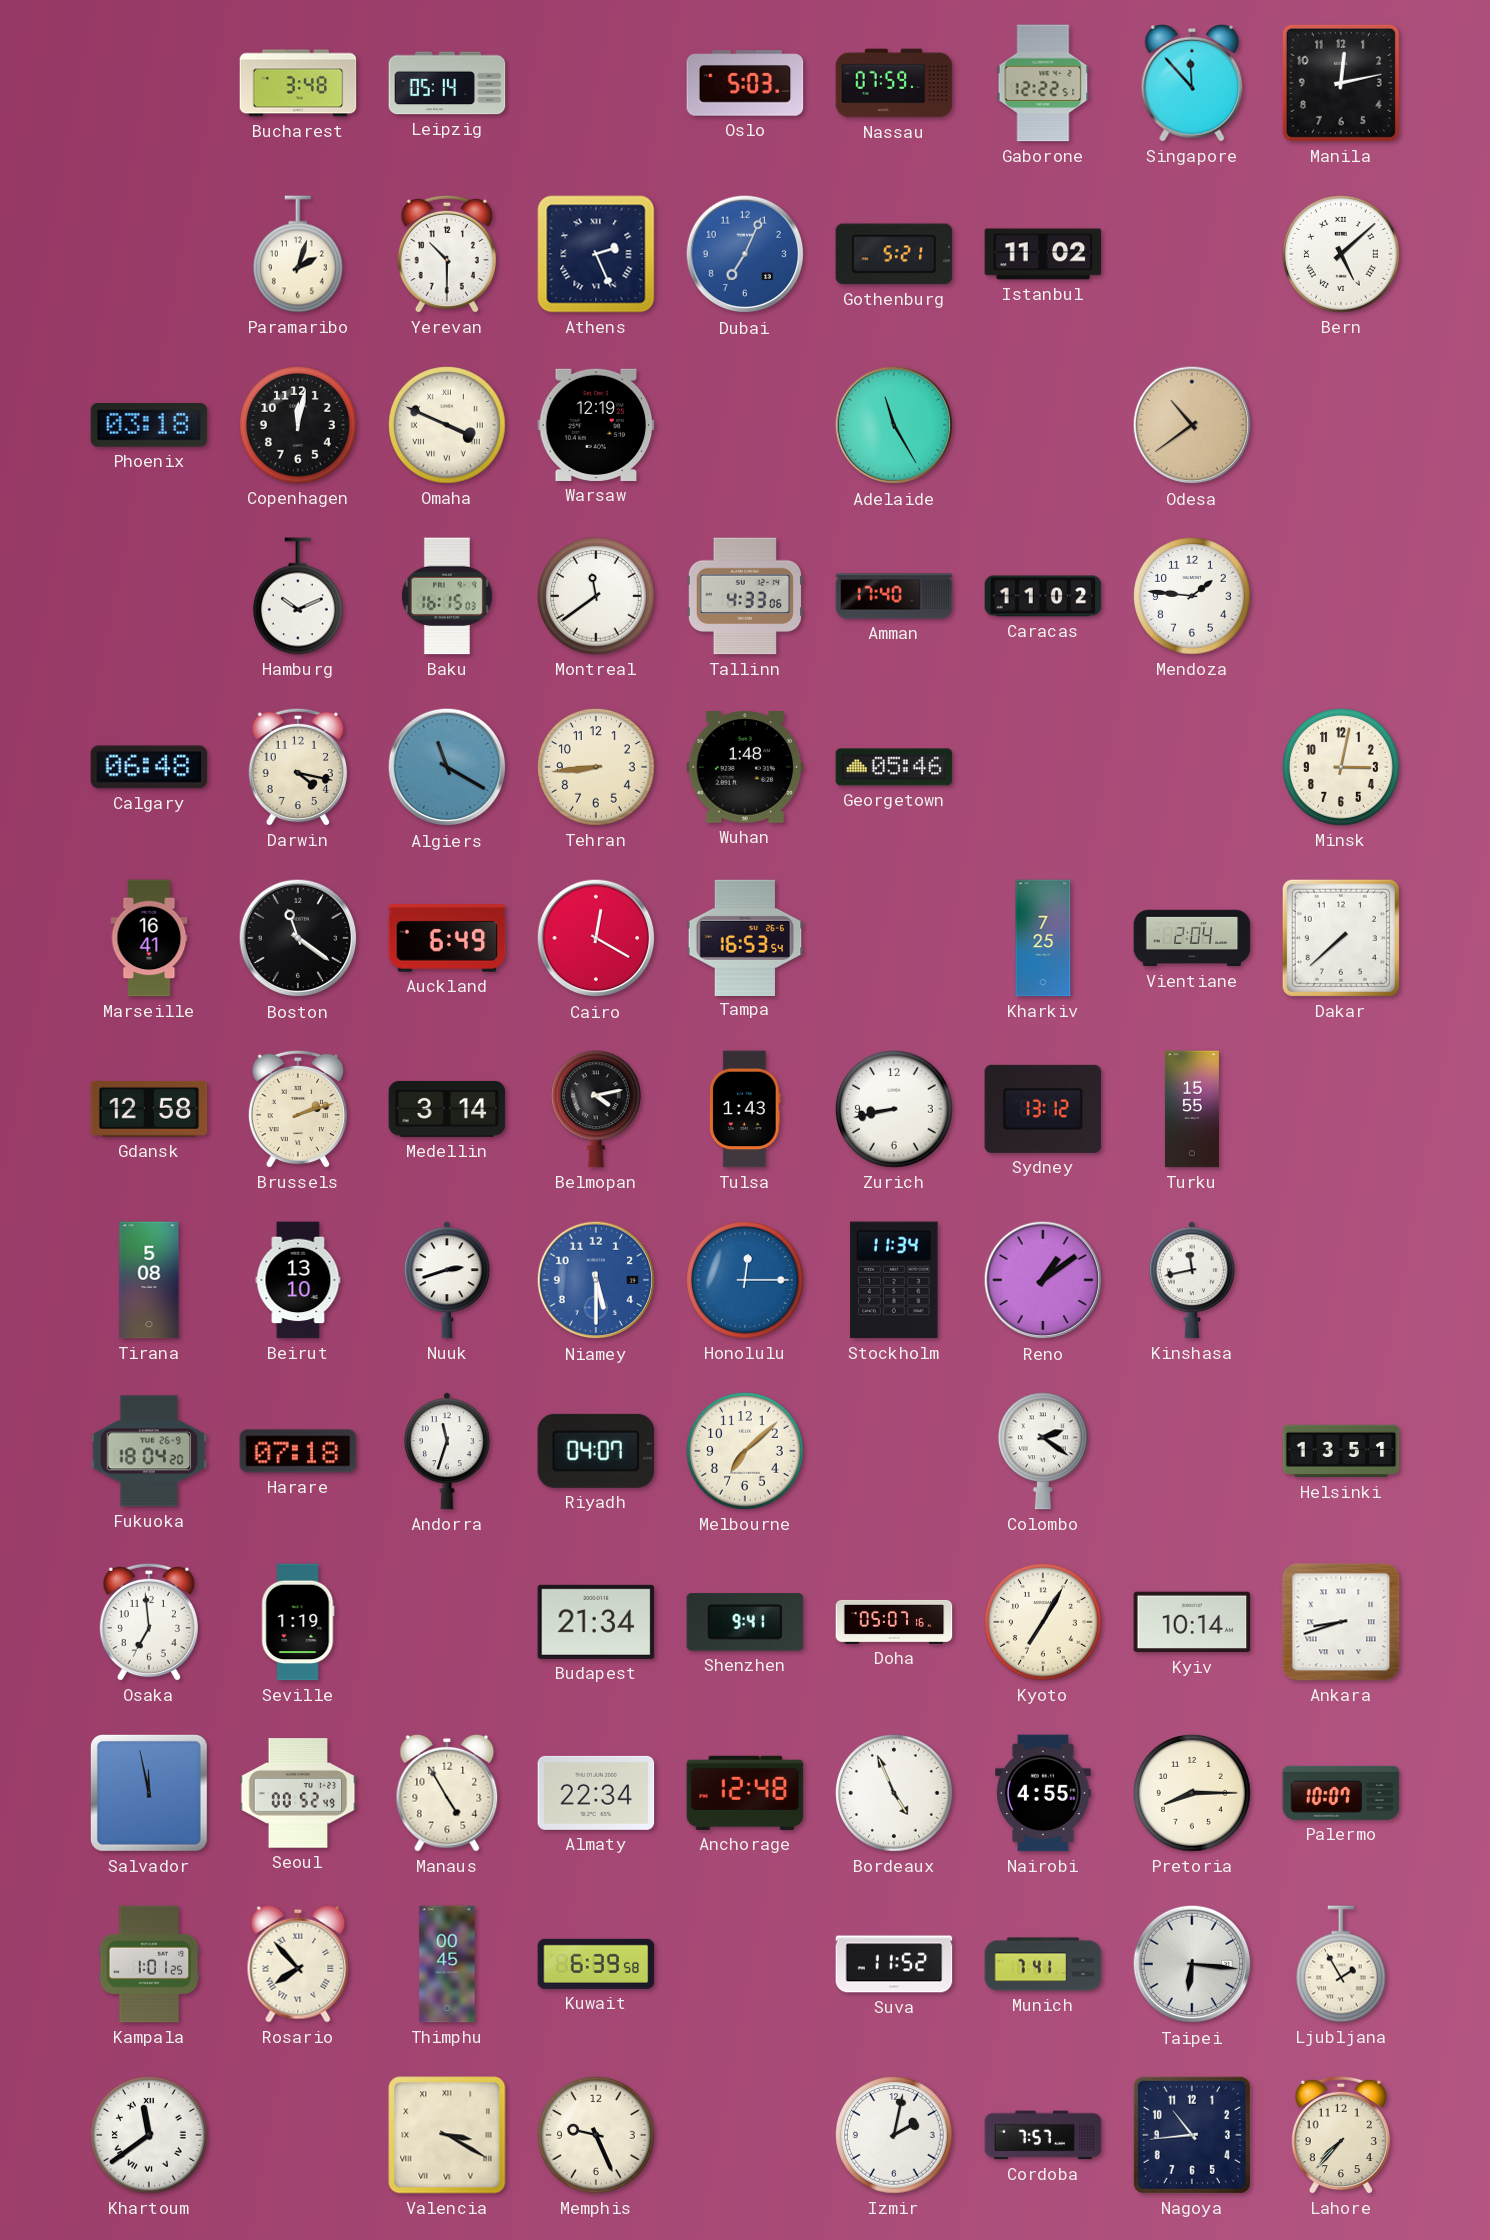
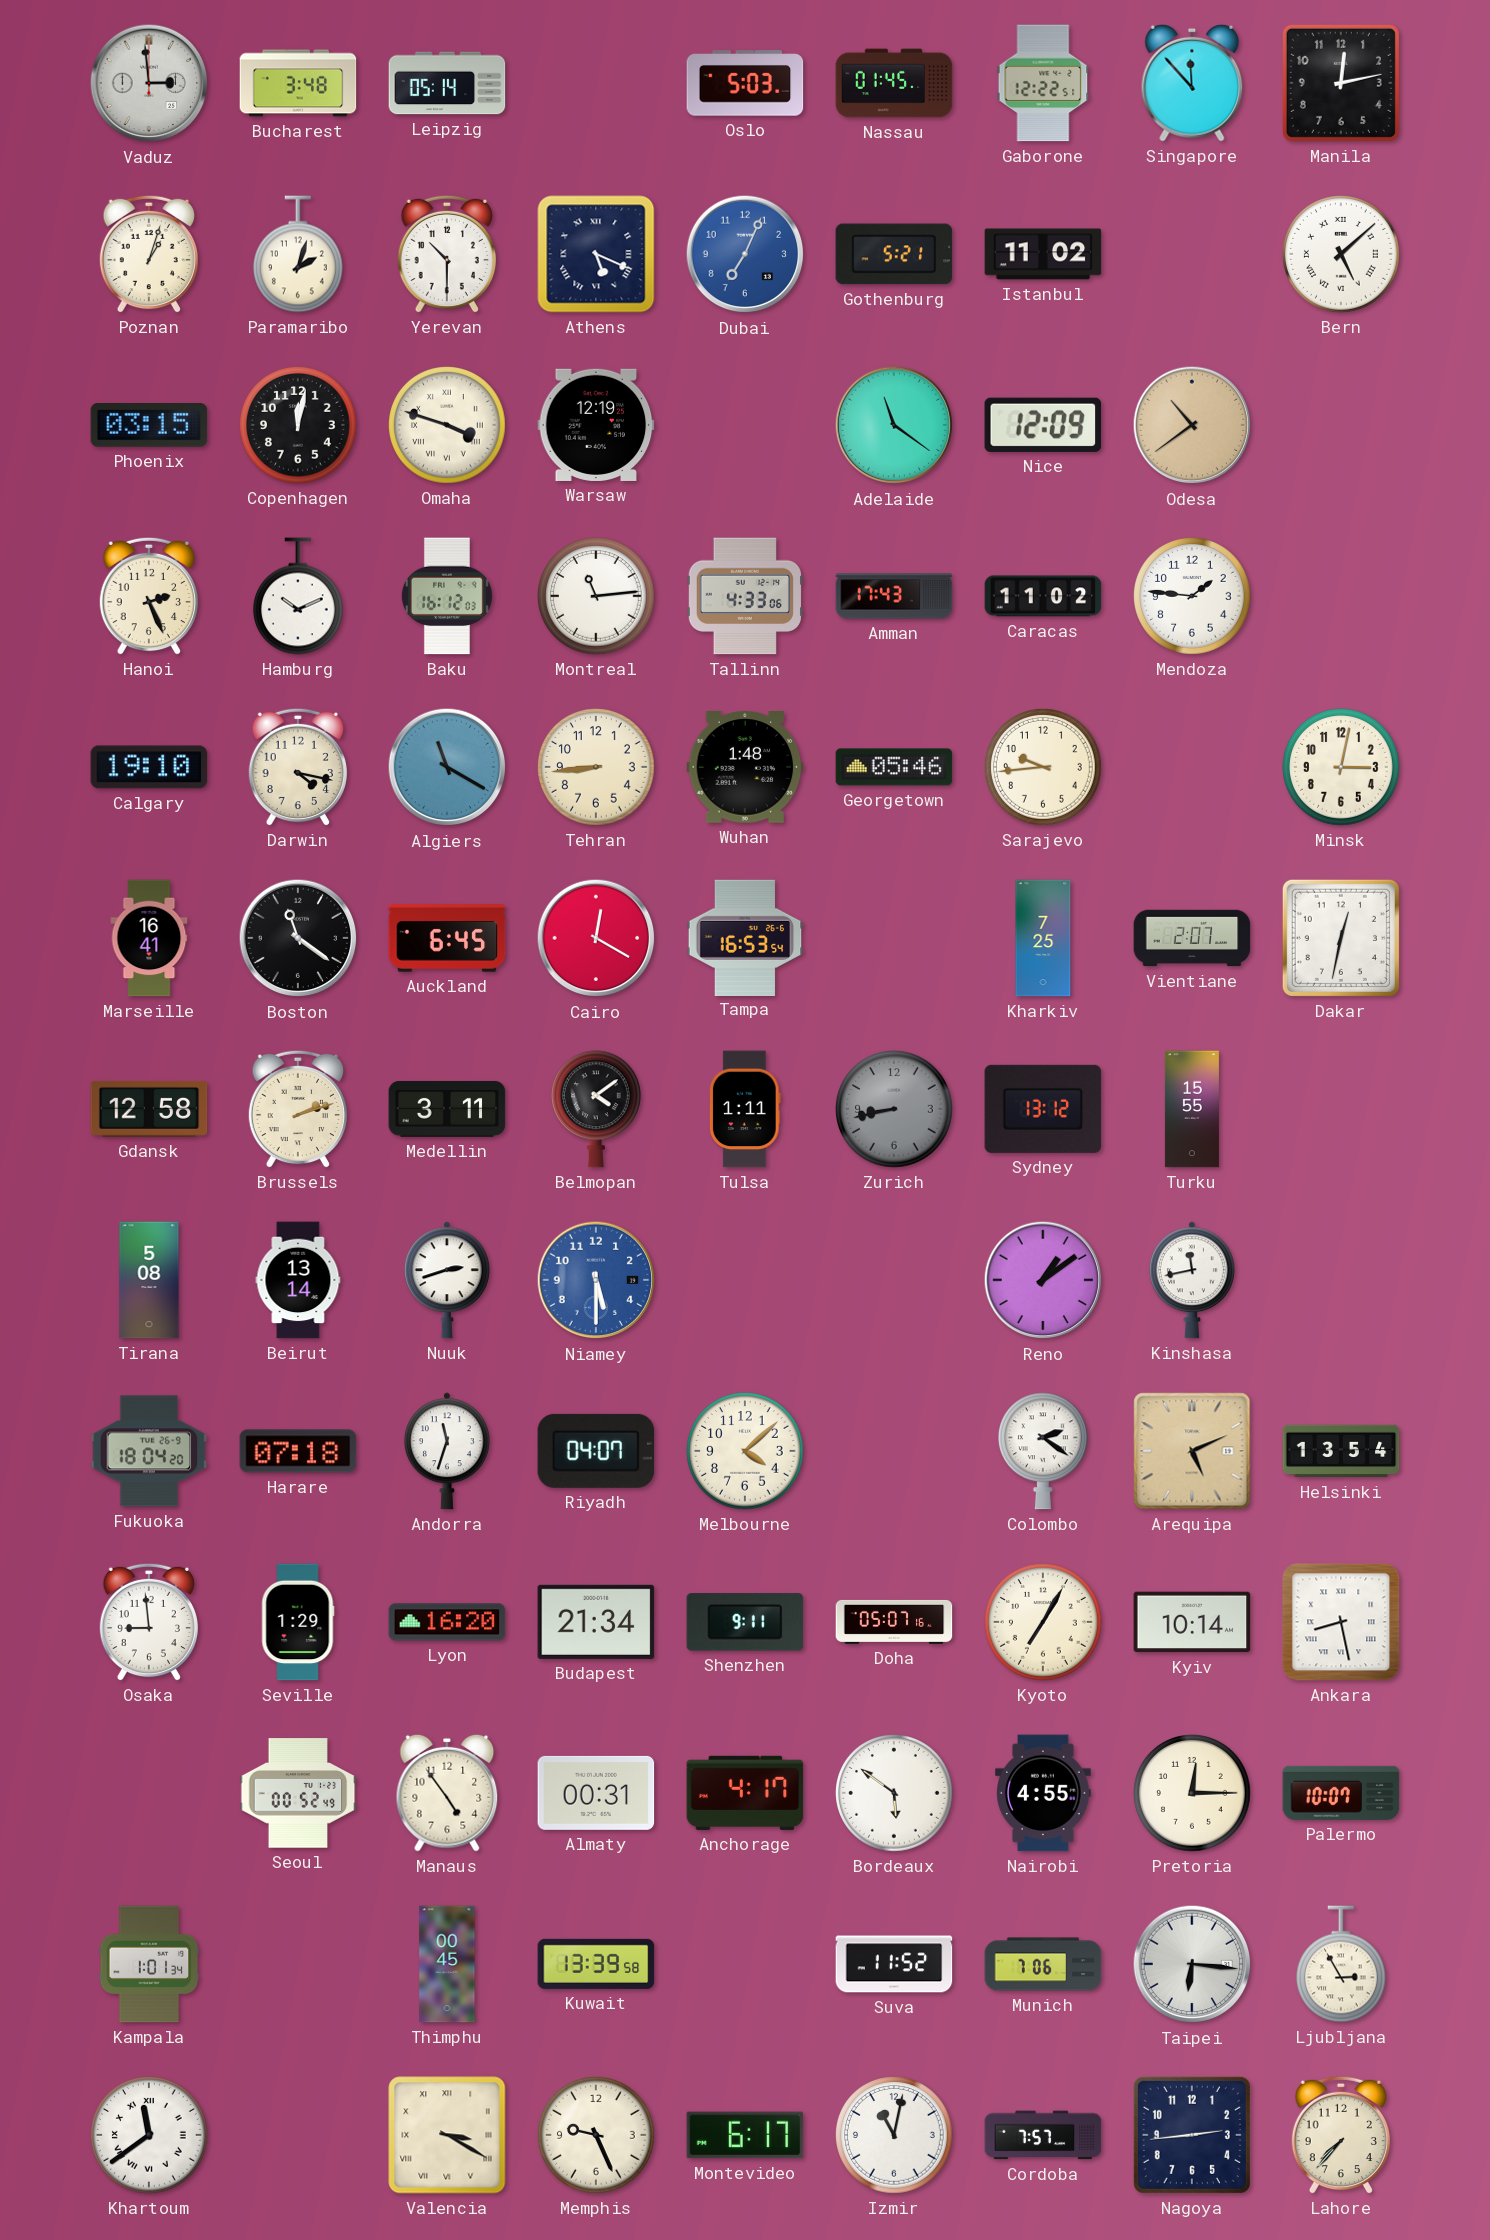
Vaduz: none -> 2:59
Nassau: 07:59 -> 01:45
Poznan: none -> 1:03
Athens: 2:26 -> 5:19
Phoenix: 03:18 -> 03:15
Omaha: 3:49 -> 3:48
Adelaide: 11:25 -> 11:21
Nice: none -> 12:09
Hanoi: none -> 2:26
Baku: 16:15 -> 16:12
Montreal: 11:39 -> 11:14
Amman: 17:40 -> 17:43
Calgary: 06:48 -> 19:10
Sarajevo: none -> 9:44
Auckland: 6:49 -> 6:45
Vientiane: 2:04 -> 2:07
Dakar: 7:38 -> 12:32
Medellin: 3:14 -> 3:11
Belmopan: 4:13 -> 4:09
Tulsa: 1:43 -> 1:11
Zurich dial: white -> grey
Beirut: 13:10 -> 13:14
Honolulu: 12:15 -> none
Stockholm: 11:34 -> none
Melbourne: 7:08 -> 4:08
Arequipa: none -> 5:11
Helsinki: 13:51 -> 13:54
Osaka: 6:59 -> 8:59
Seville: 1:19 -> 1:29
Lyon: none -> 16:20
Shenzhen: 9:41 -> 9:11
Ankara: 8:42 -> 8:28
Salvador: 11:58 -> none
Manaus: 4:55 -> 4:54
Almaty: 22:34 -> 00:31
Anchorage: 12:48 -> 4:17
Bordeaux: 4:56 -> 5:51
Pretoria: 8:15 -> 12:15
Kampala: 1:01:25 -> 1:01:34
Rosario: 7:53 -> none
Kuwait: 6:39 -> 13:39
Munich: 7:41 -> 7:06
Ljubljana: 1:55 -> 2:55
Montevideo: none -> 6:17
Izmir: 2:02 -> 11:02
Nagoya: 10:44 -> 2:44
